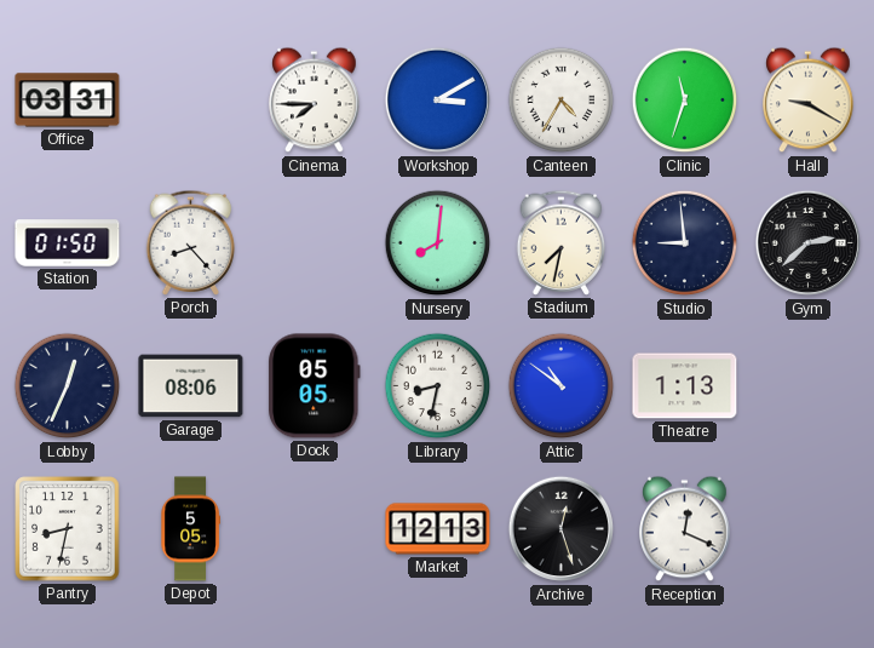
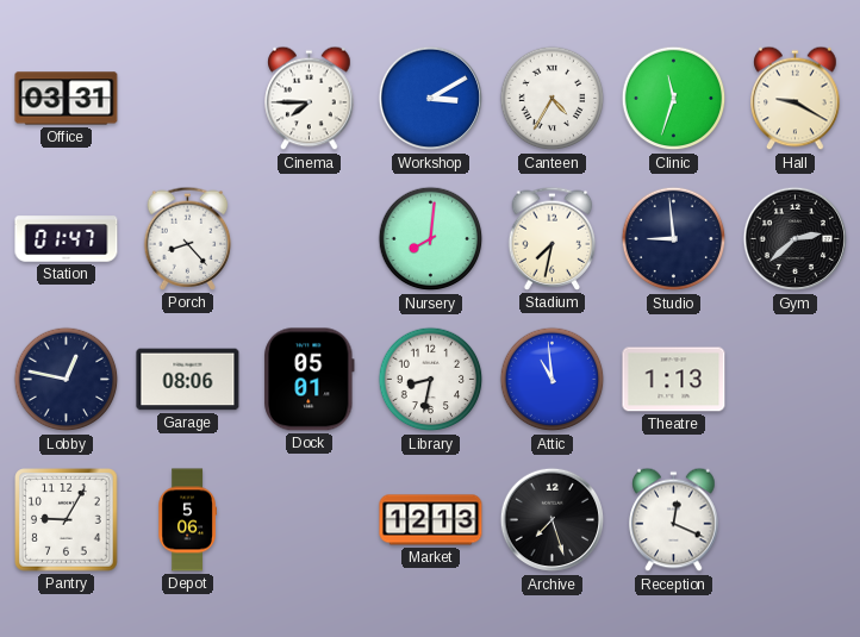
Station: 01:50 -> 01:47
Lobby: 12:34 -> 12:47
Dock: 05:05 -> 05:01
Attic: 10:51 -> 10:59
Pantry: 8:32 -> 9:05
Depot: 5:05 -> 5:06
Archive: 12:27 -> 7:27
